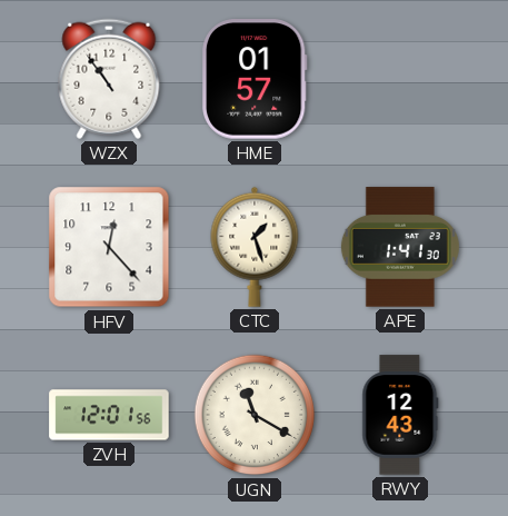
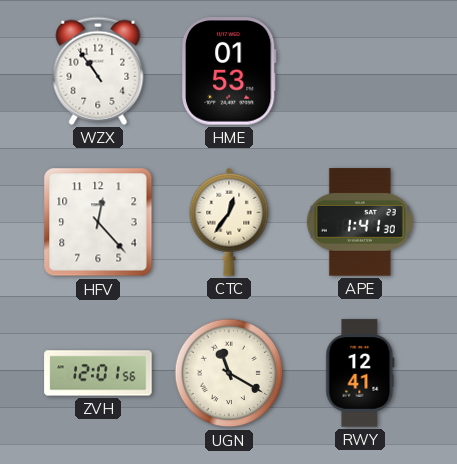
HME: 01:57 -> 01:53
CTC: 1:27 -> 12:36
RWY: 12:43 -> 12:41
